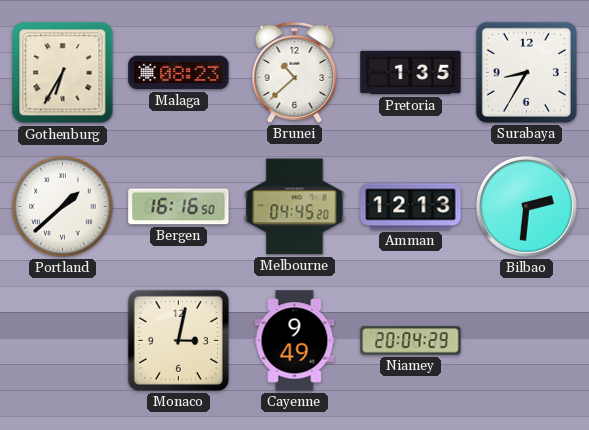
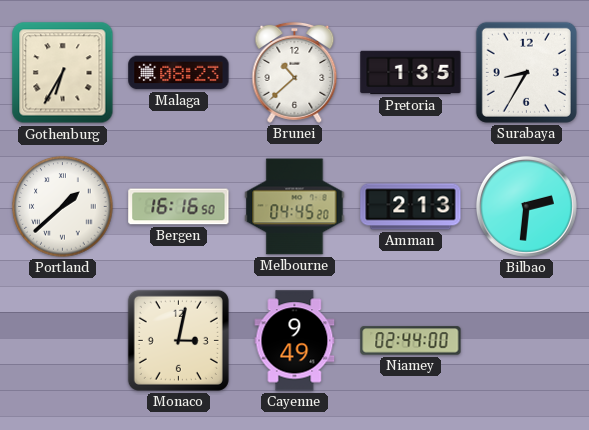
Amman: 12:13 -> 2:13
Niamey: 20:04 -> 02:44
